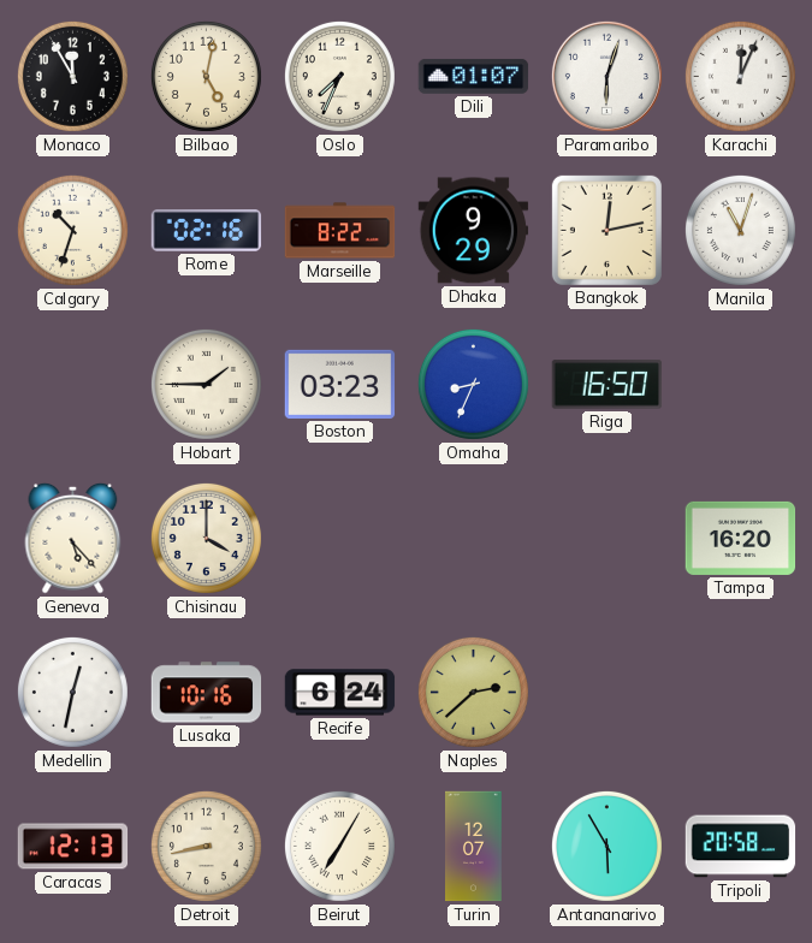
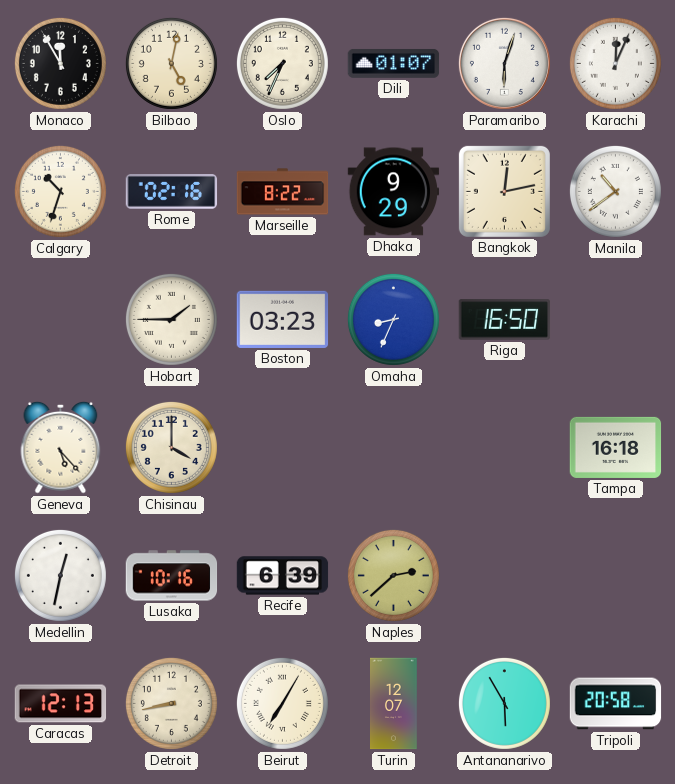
Manila: 11:03 -> 10:39
Tampa: 16:20 -> 16:18
Recife: 6:24 -> 6:39
